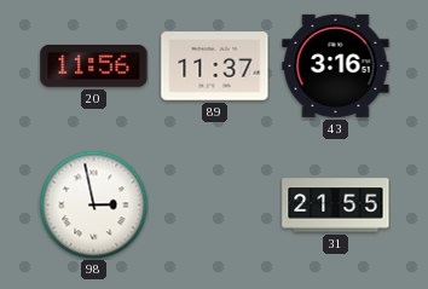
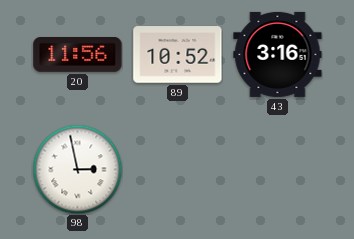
89: 11:37 -> 10:52
31: 21:55 -> none
